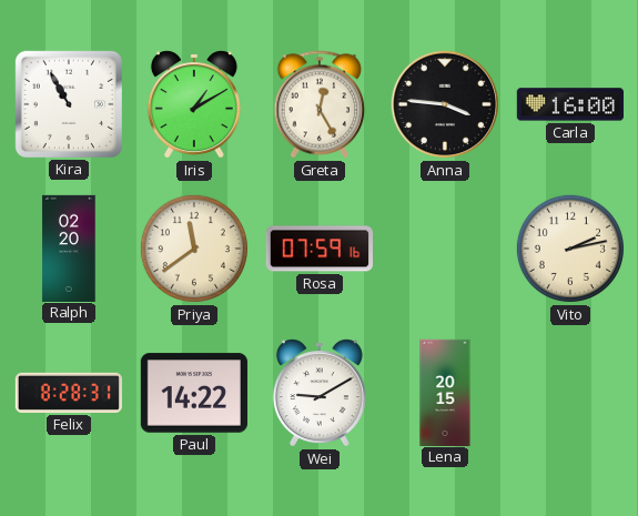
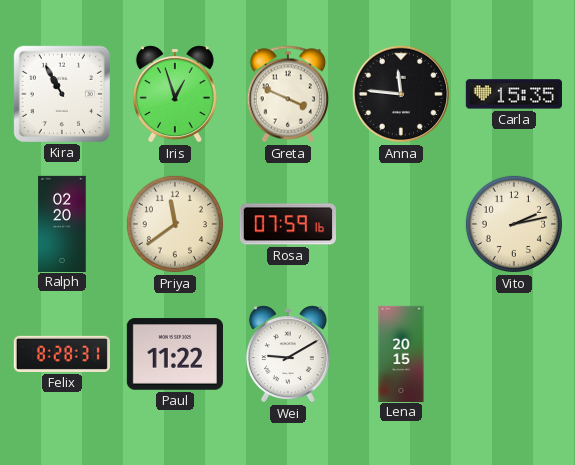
Iris: 1:10 -> 12:57
Greta: 12:25 -> 3:49
Anna: 3:46 -> 11:46
Carla: 16:00 -> 15:35
Paul: 14:22 -> 11:22
